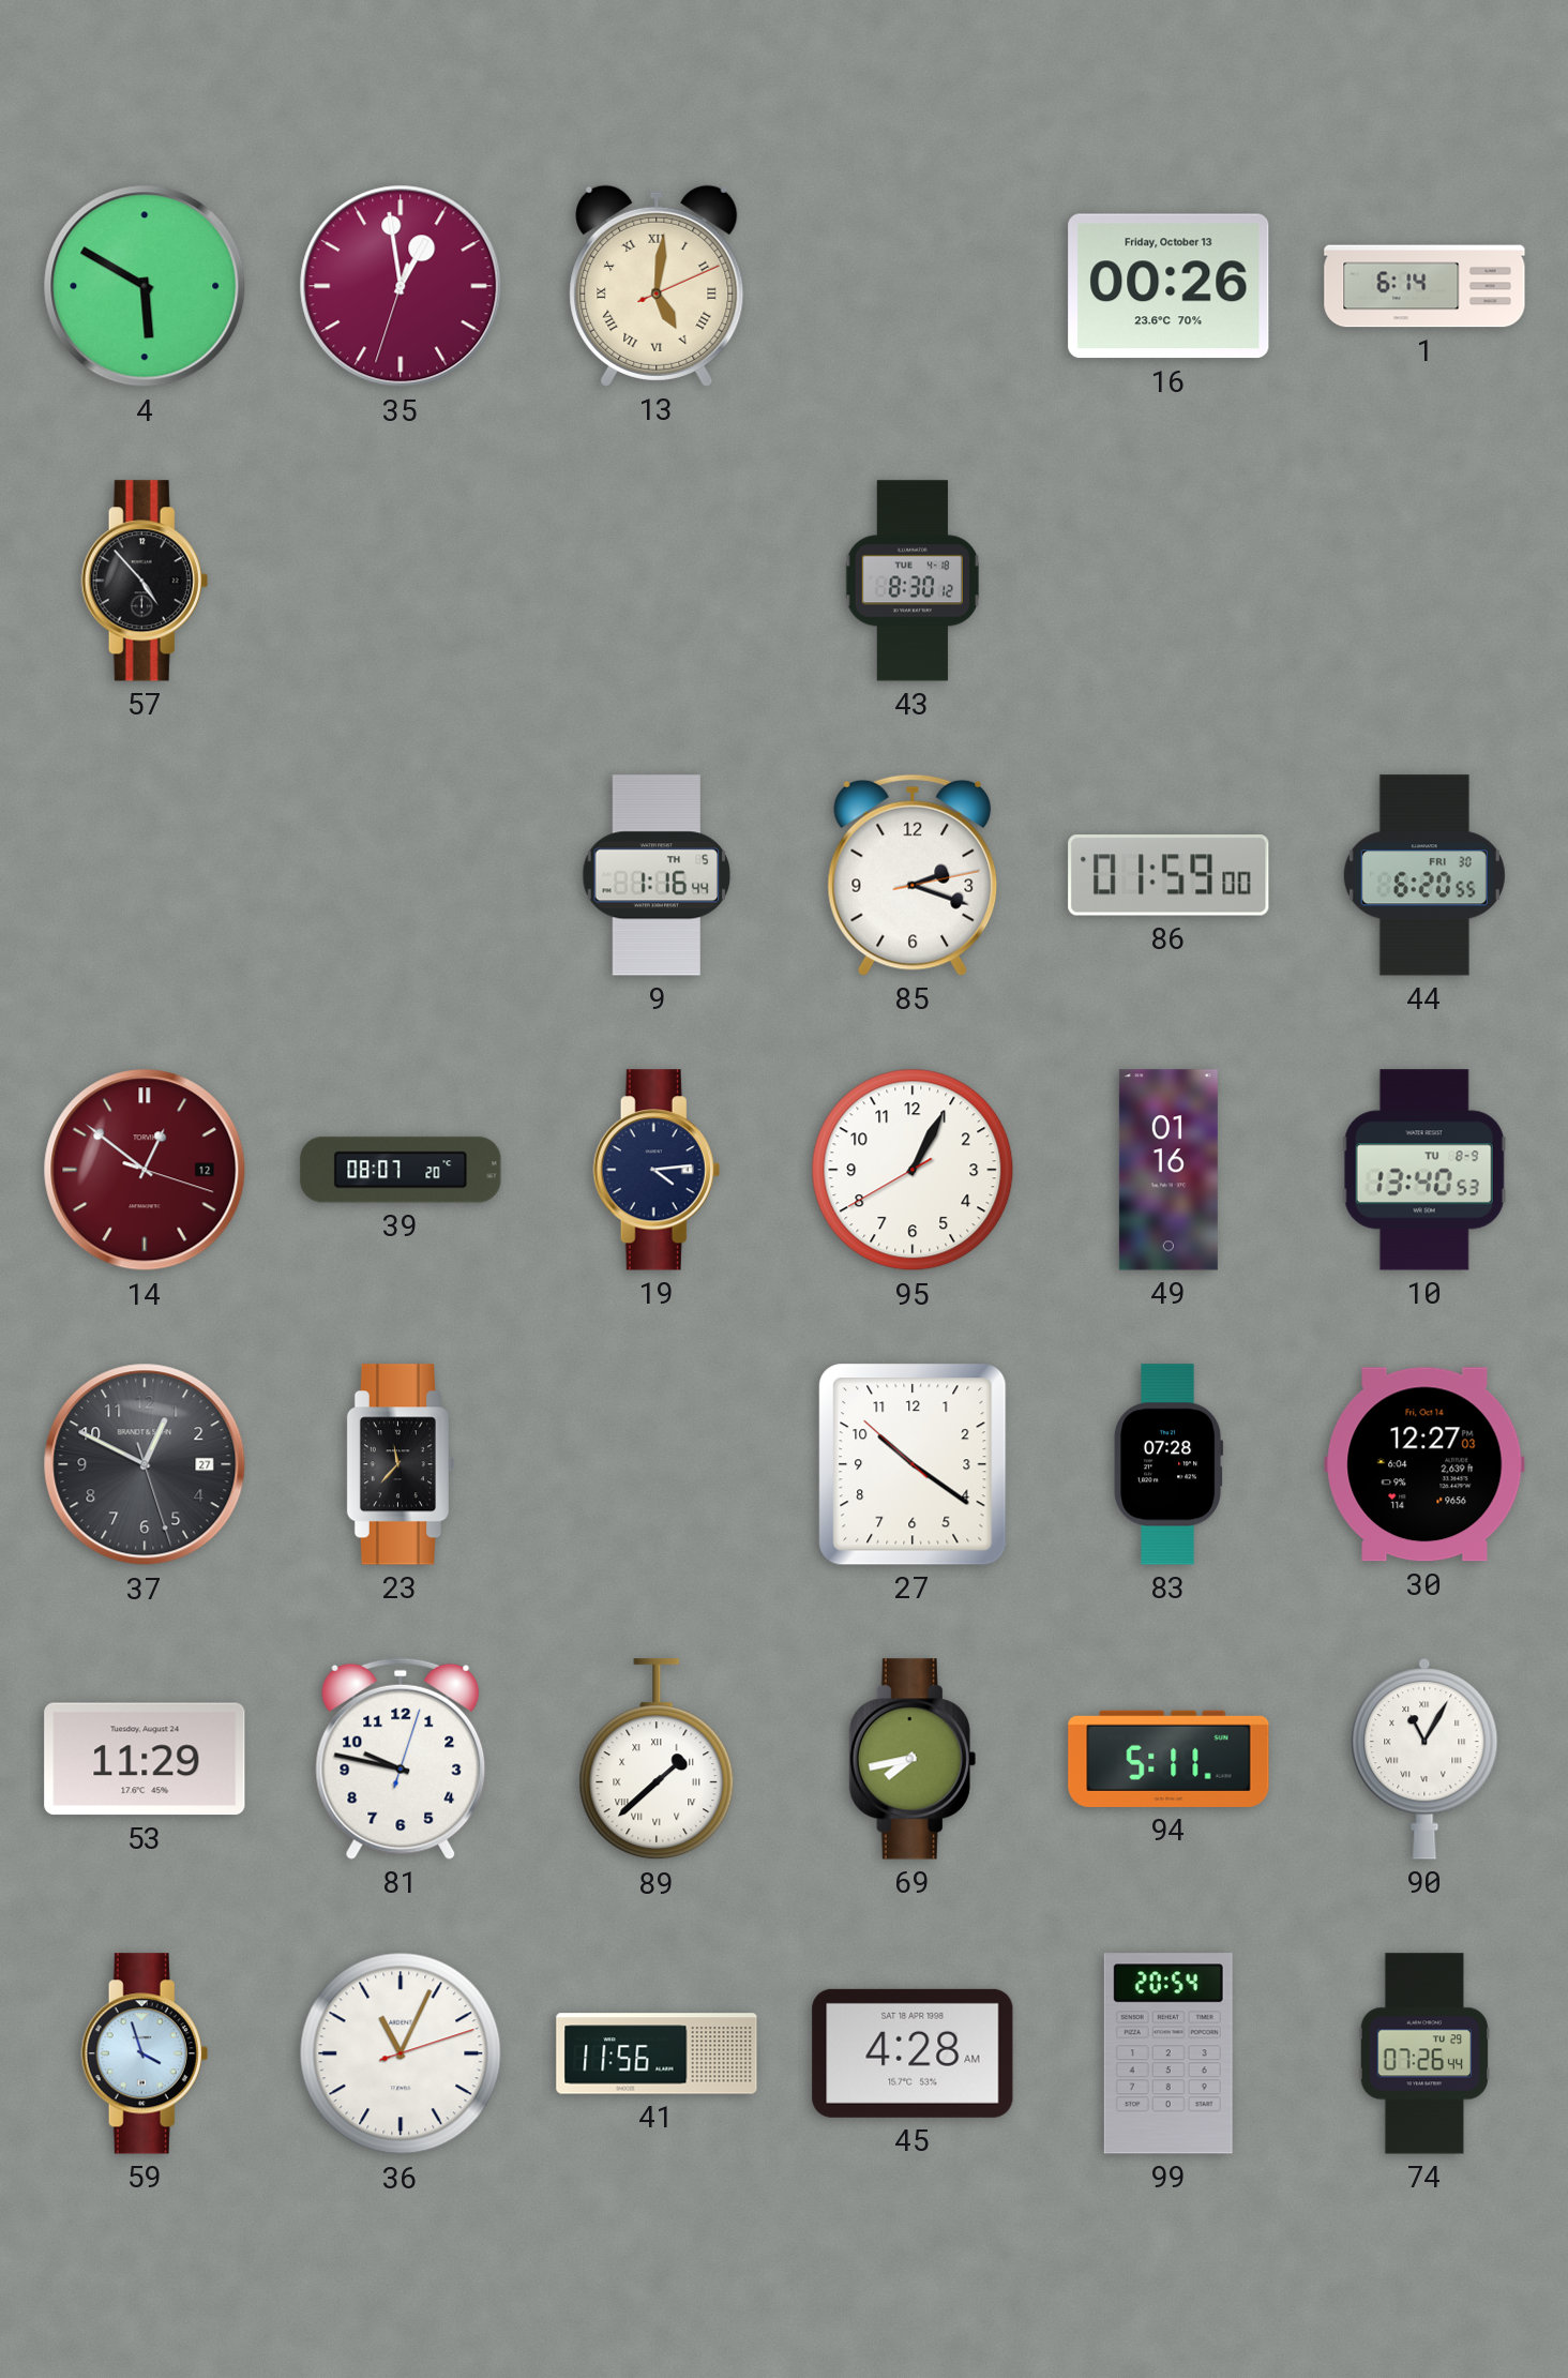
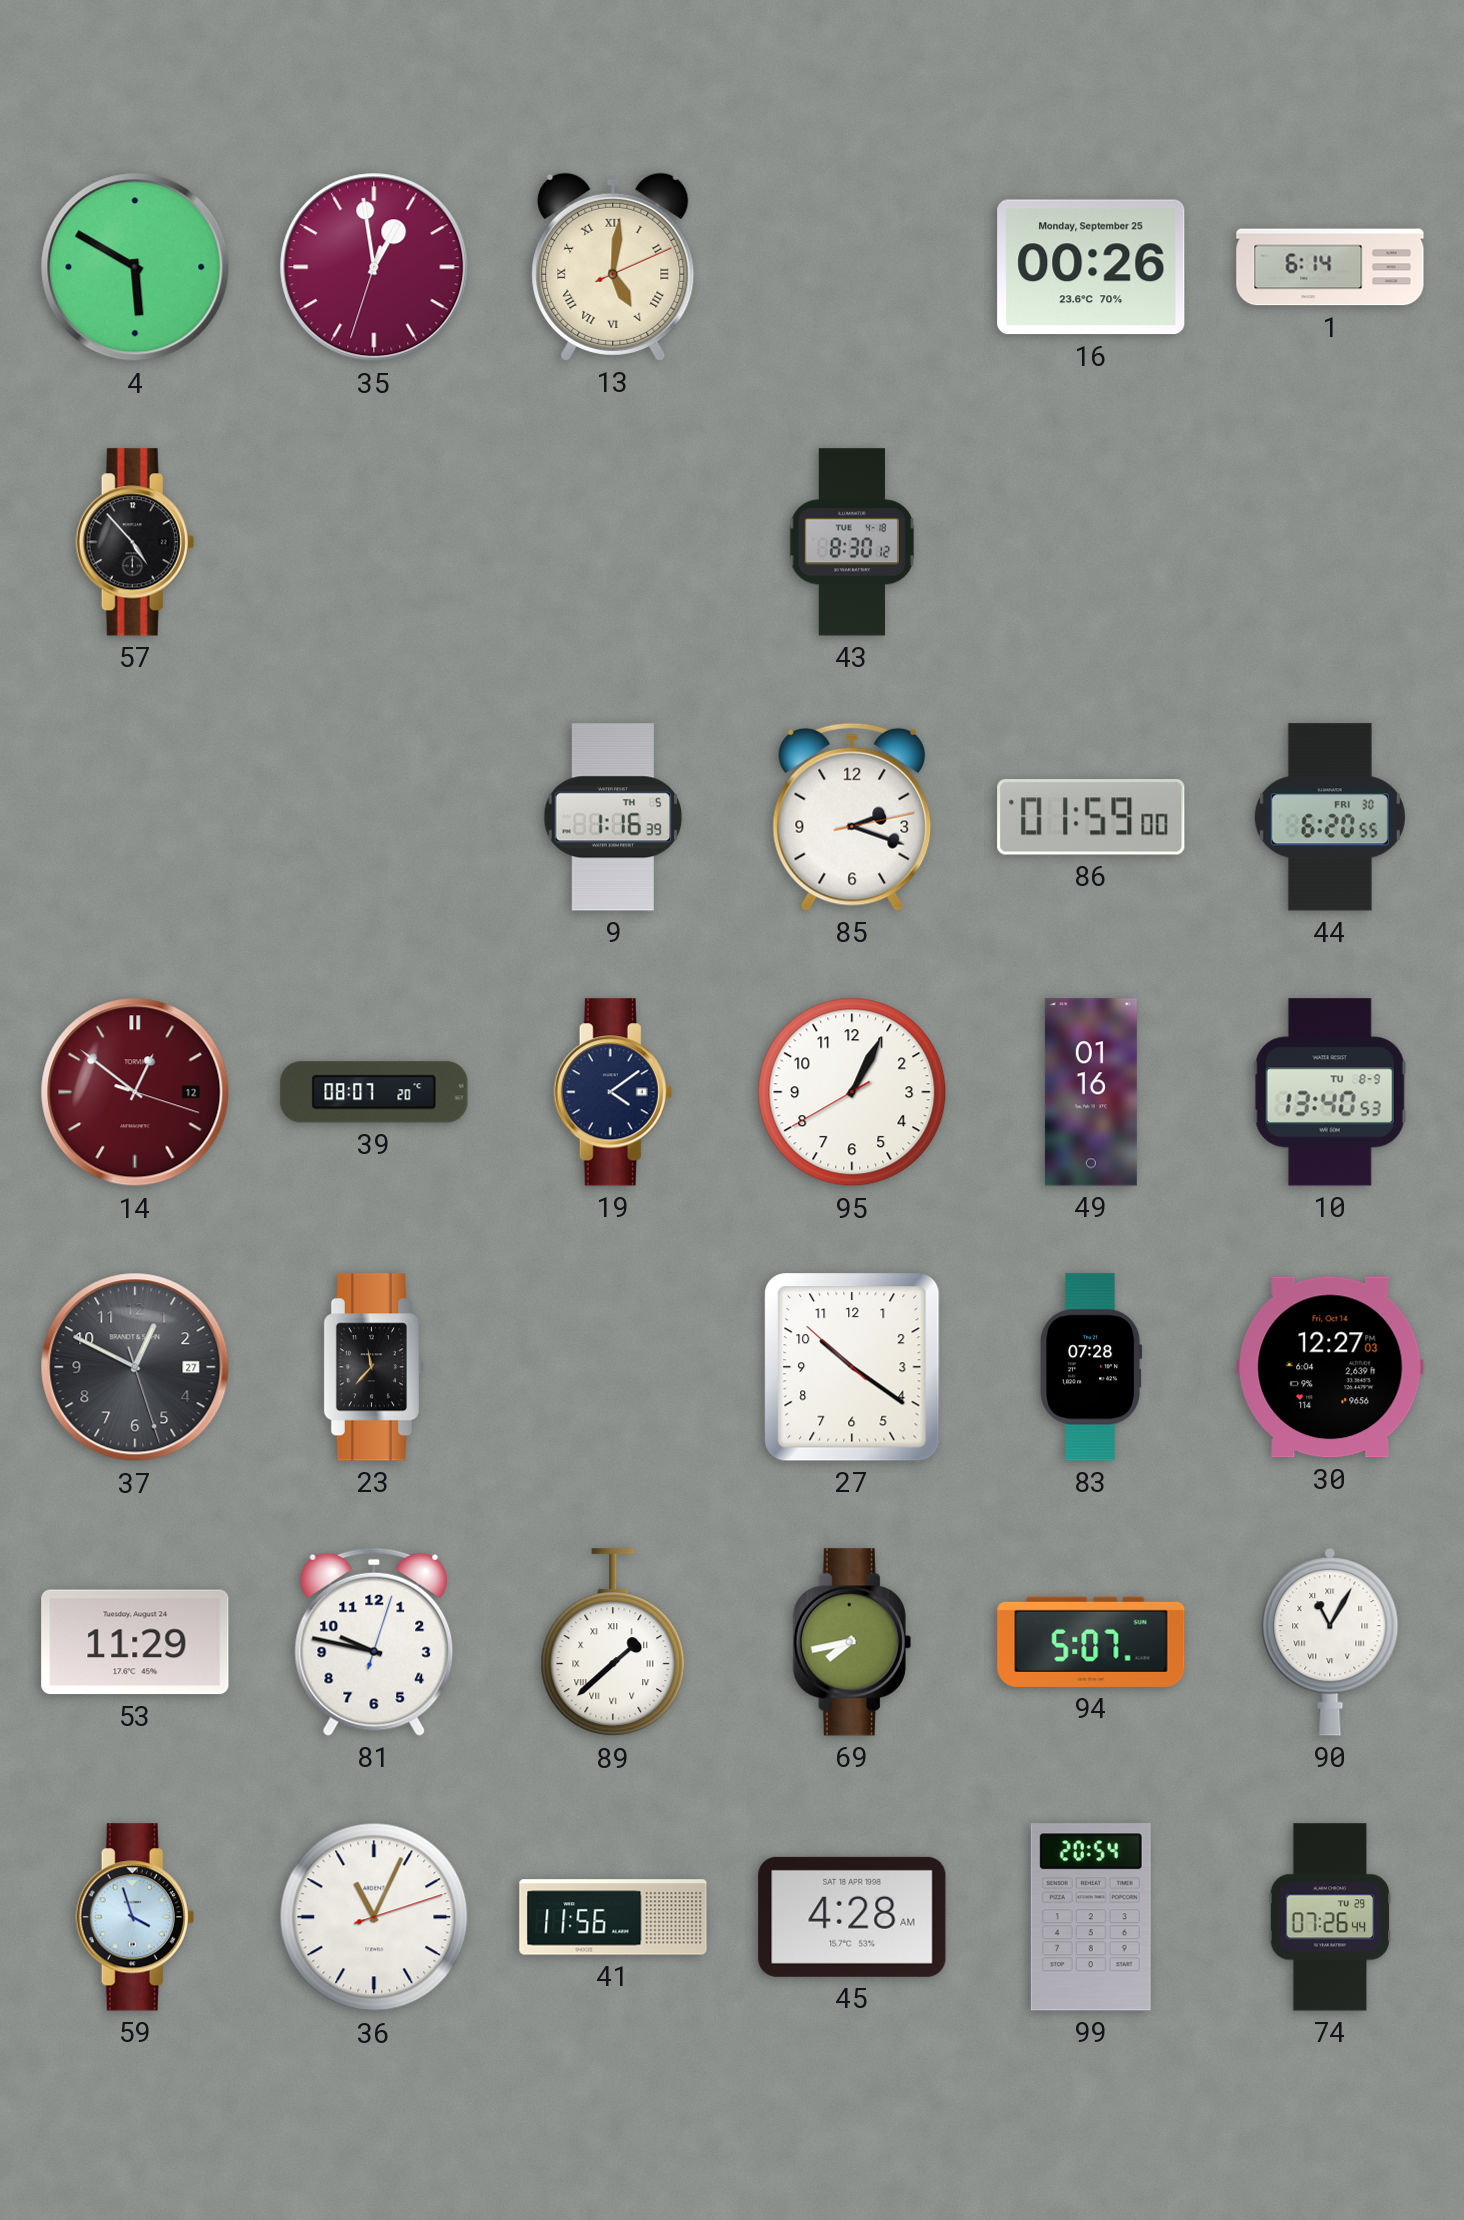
16 date: Friday, October 13 -> Monday, September 25
9: 1:16:44 -> 1:16:39
19: 4:14 -> 4:09
94: 5:11 -> 5:07
